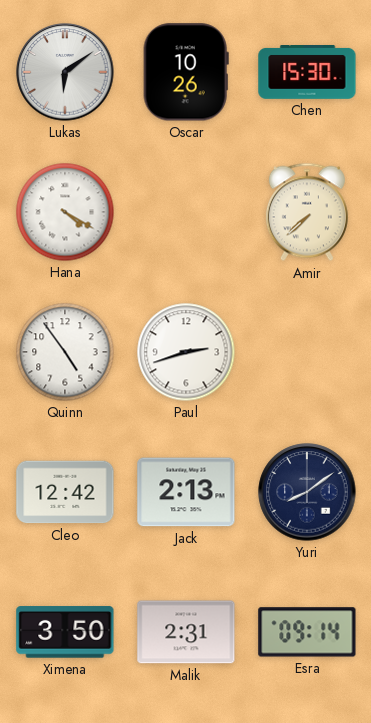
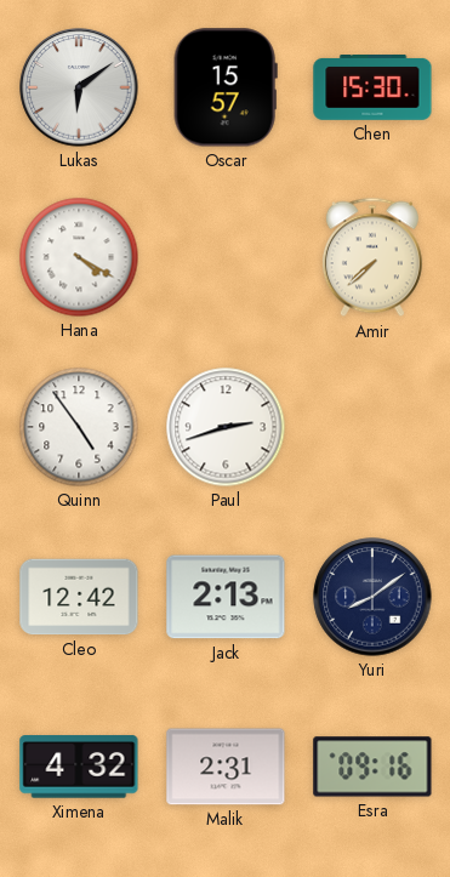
Oscar: 10:26 -> 15:57
Ximena: 3:50 -> 4:32
Esra: 09:14 -> 09:16
